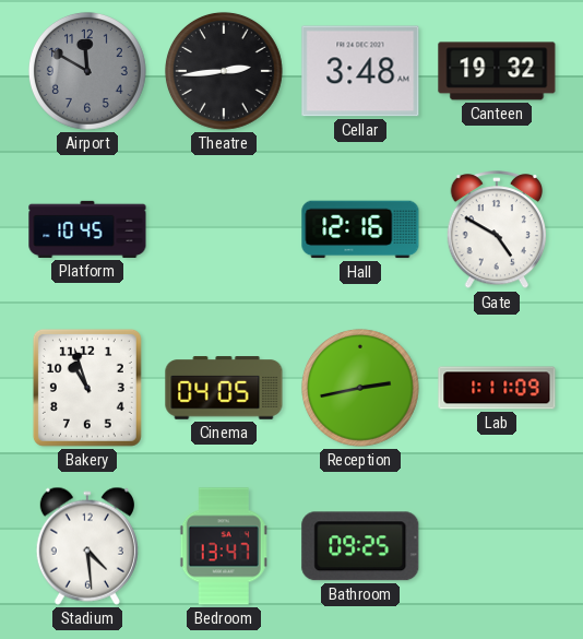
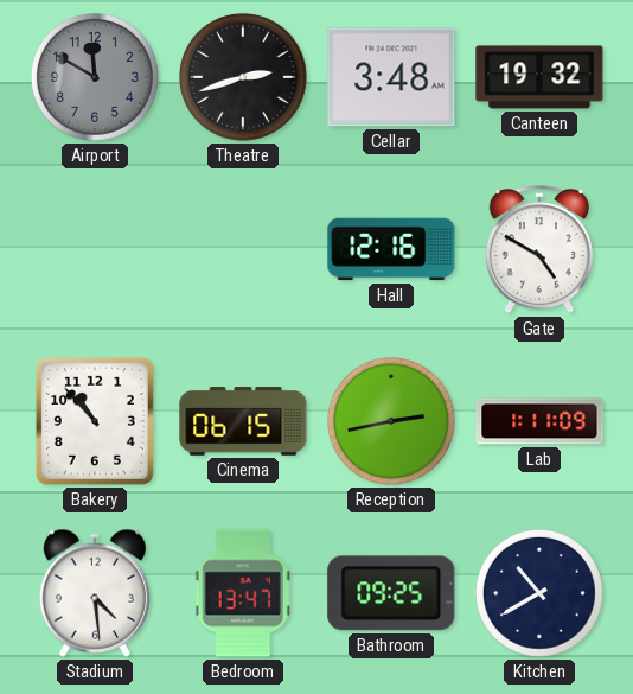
Theatre: 2:44 -> 2:42
Platform: 10:45 -> none
Bakery: 10:57 -> 10:53
Cinema: 04:05 -> 06:15
Kitchen: none -> 10:40
